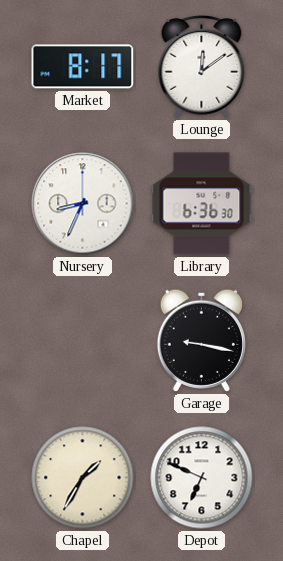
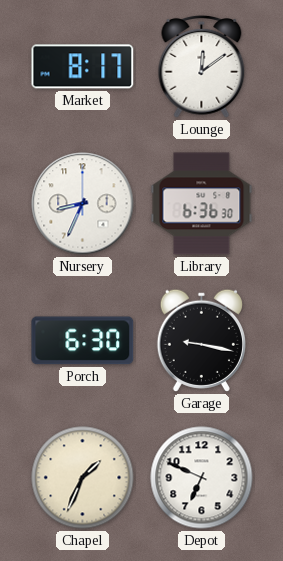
Porch: none -> 6:30
Chapel: 1:35 -> 1:34
